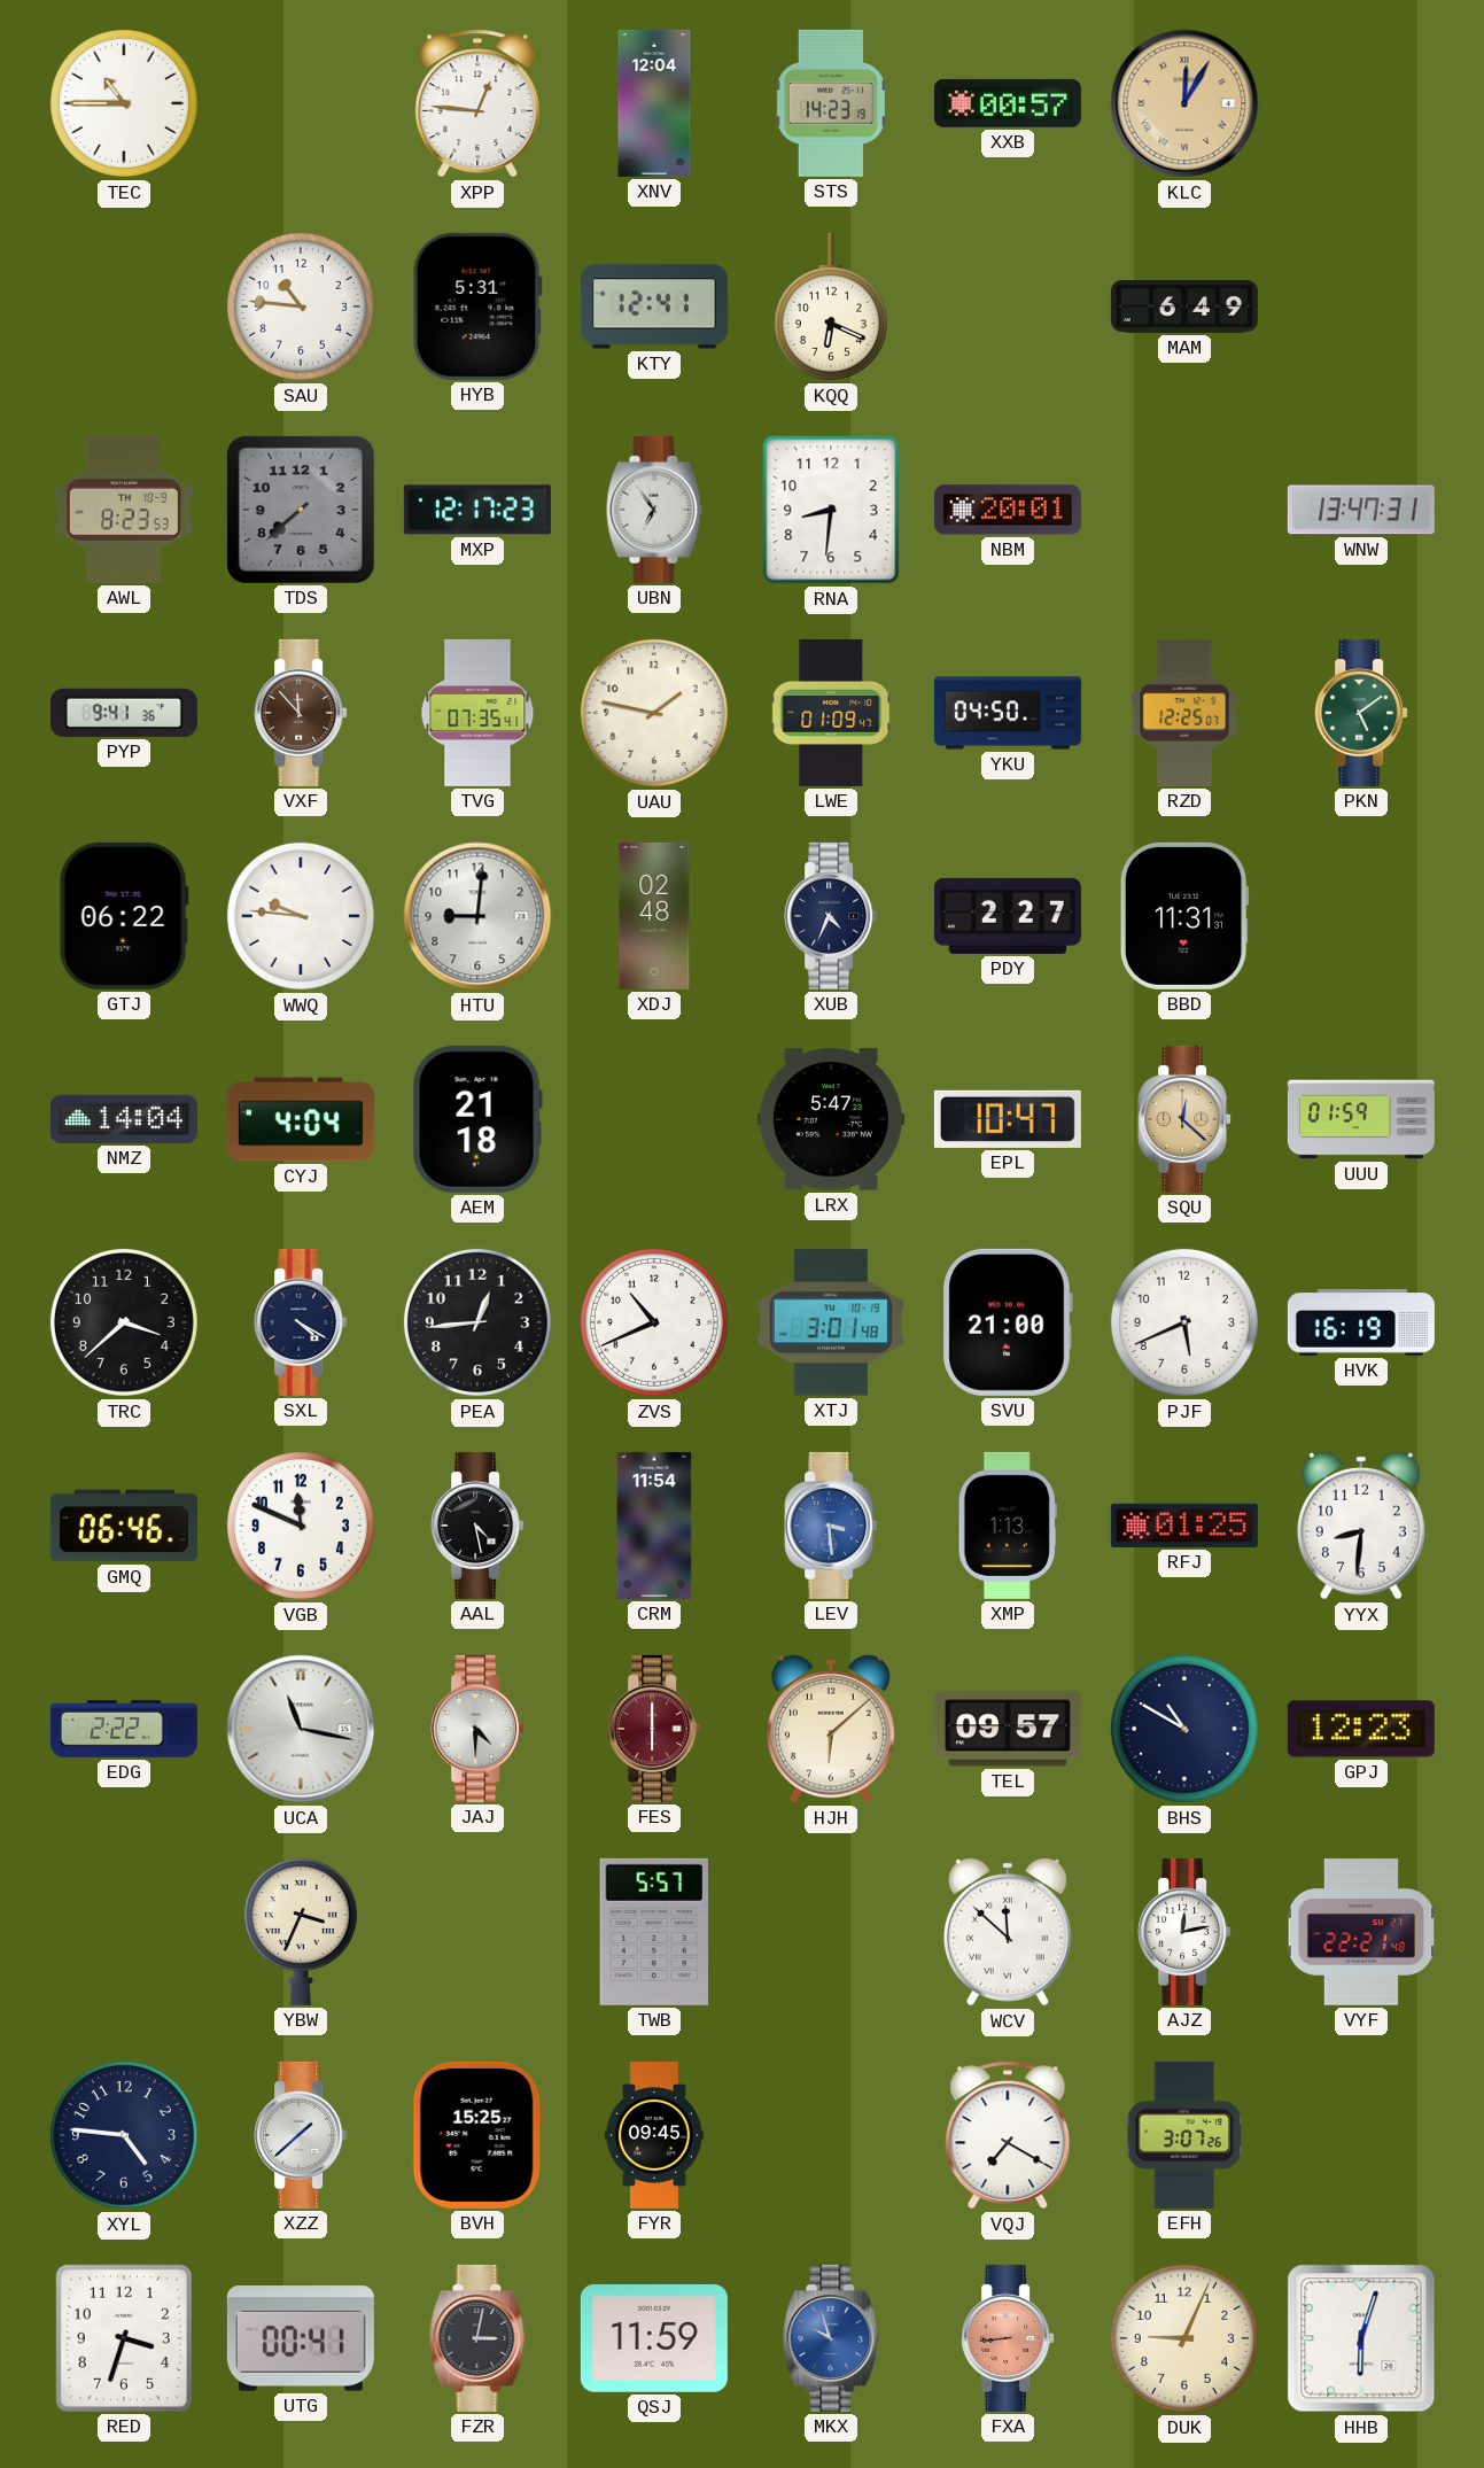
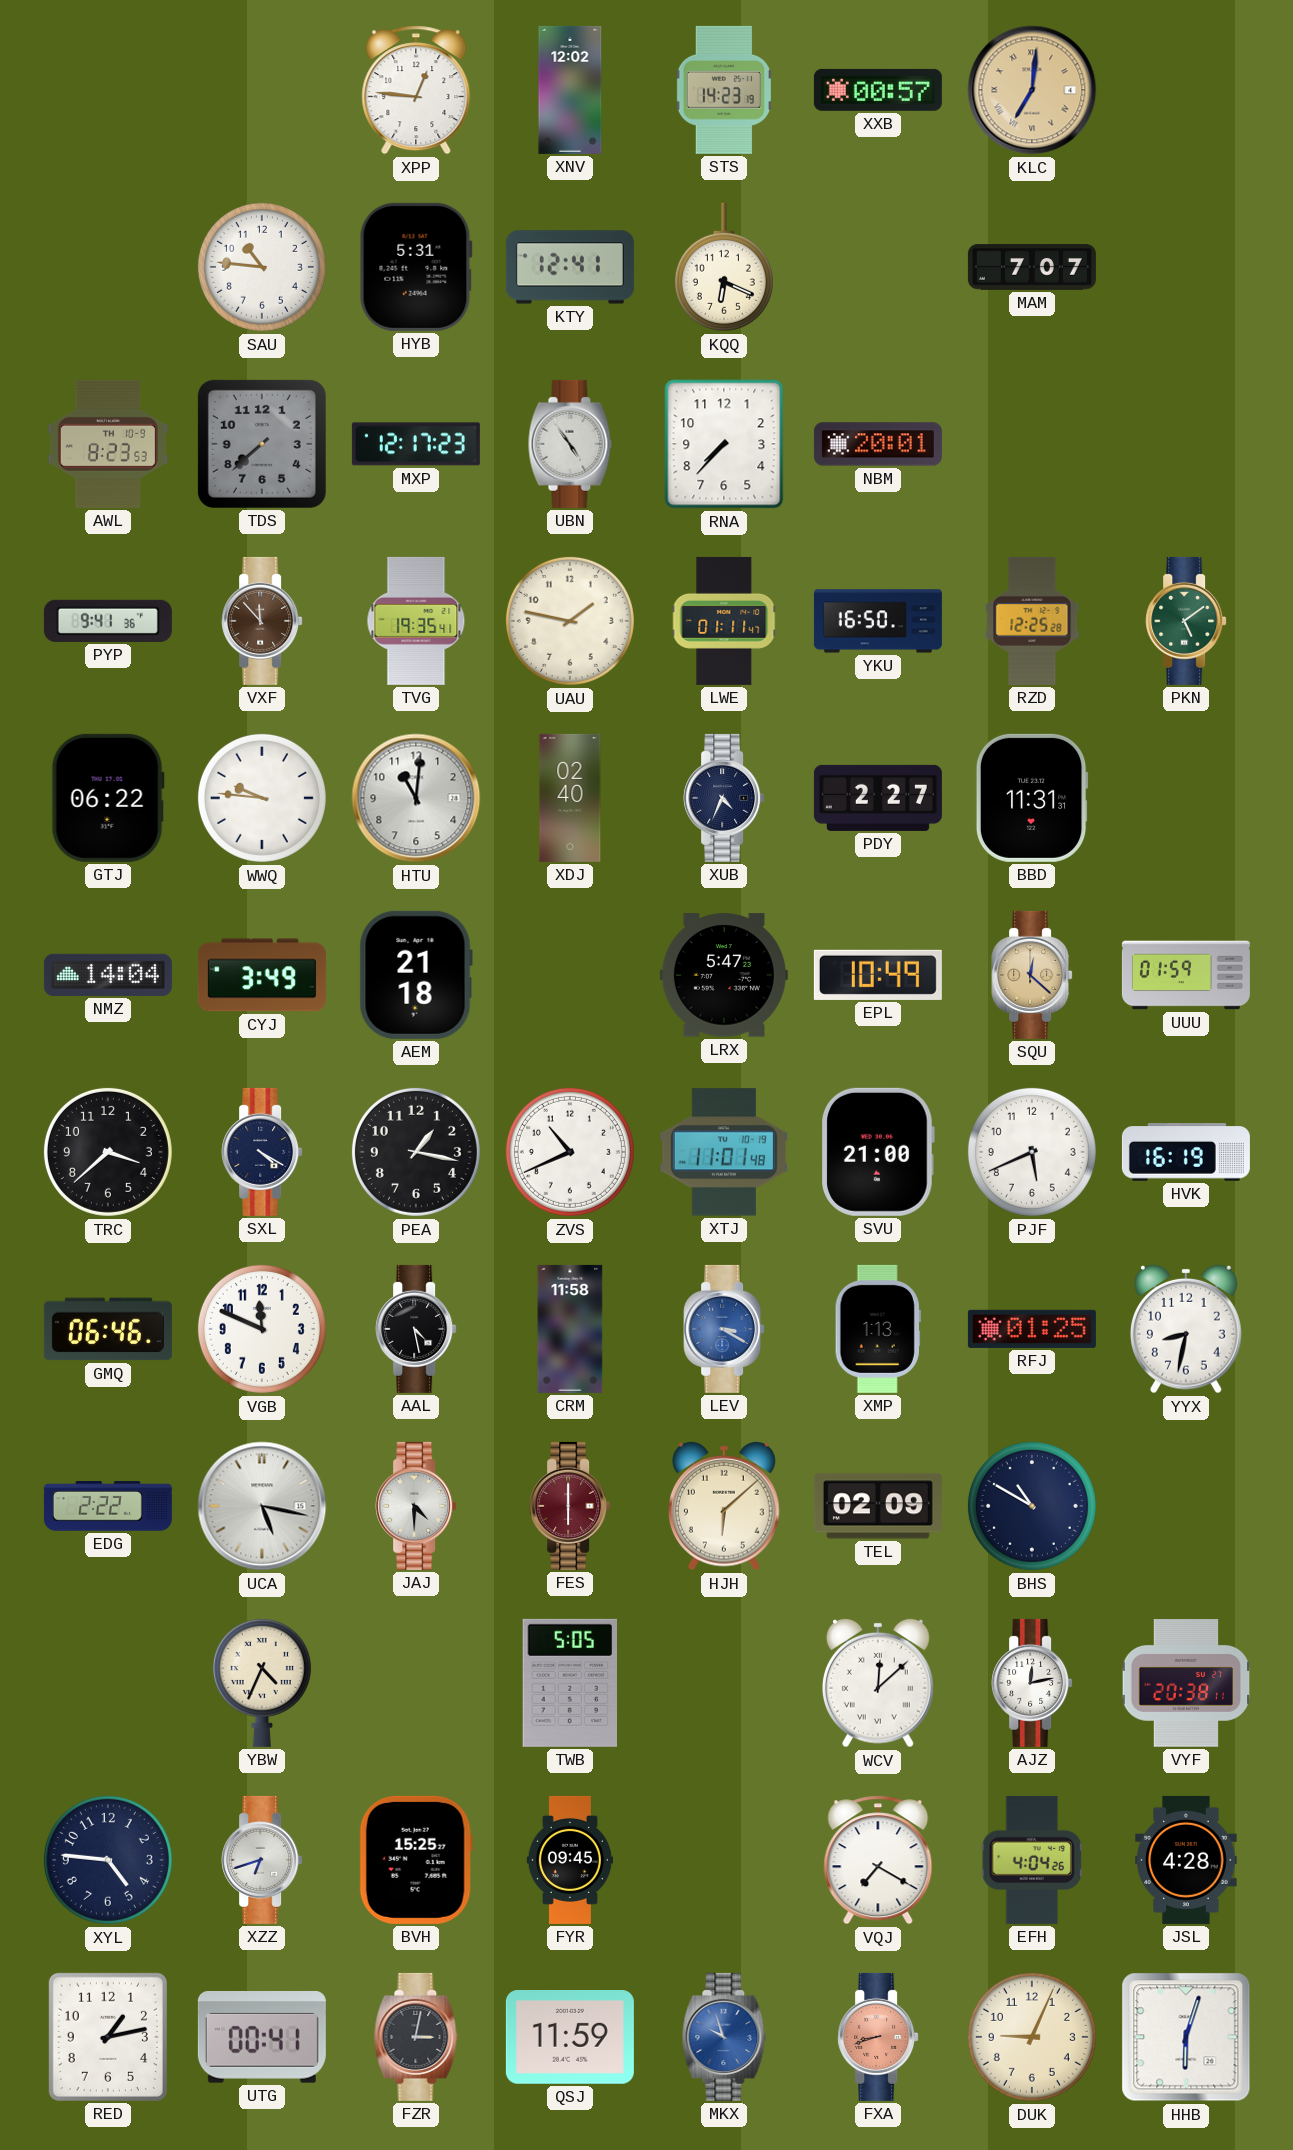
TEC: 10:45 -> none
XNV: 12:04 -> 12:02
KLC: 12:05 -> 7:01
MAM: 6:49 -> 7:07
UBN: 6:54 -> 4:54
RNA: 8:31 -> 7:37
WNW: 13:47 -> none
TVG: 07:35 -> 19:35
LWE: 01:09 -> 01:11
YKU: 04:50 -> 16:50
RZD: 12:25:07 -> 12:25:28
HTU: 9:01 -> 11:01
XDJ: 02:48 -> 02:40
CYJ: 4:04 -> 3:49
EPL: 10:47 -> 10:49
PEA: 12:44 -> 1:17
XTJ: 3:01 -> 11:01
CRM: 11:54 -> 11:58
LEV: 3:29 -> 3:20
YYX: 8:31 -> 8:32
UCA: 11:17 -> 5:17
TEL: 09:57 -> 02:09
GPJ: 12:23 -> none
YBW: 3:34 -> 4:34
TWB: 5:57 -> 5:05
WCV: 11:52 -> 12:08
VYF: 22:21 -> 20:38
XZZ: 1:38 -> 6:42
EFH: 3:07 -> 4:04
JSL: none -> 4:28
RED: 3:33 -> 1:13
FXA: 8:44 -> 8:42
